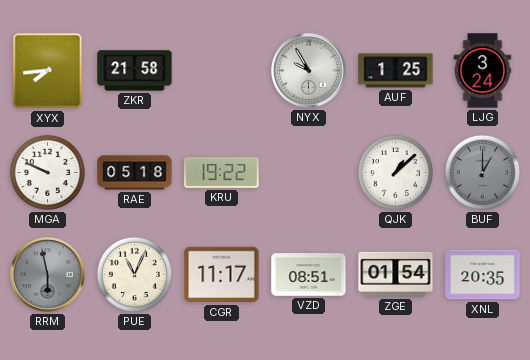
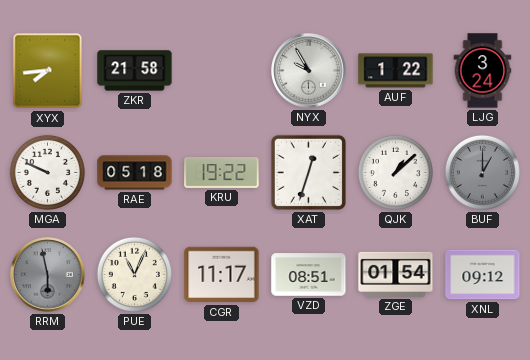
AUF: 1:25 -> 1:22
XAT: none -> 12:33
XNL: 20:35 -> 09:12
